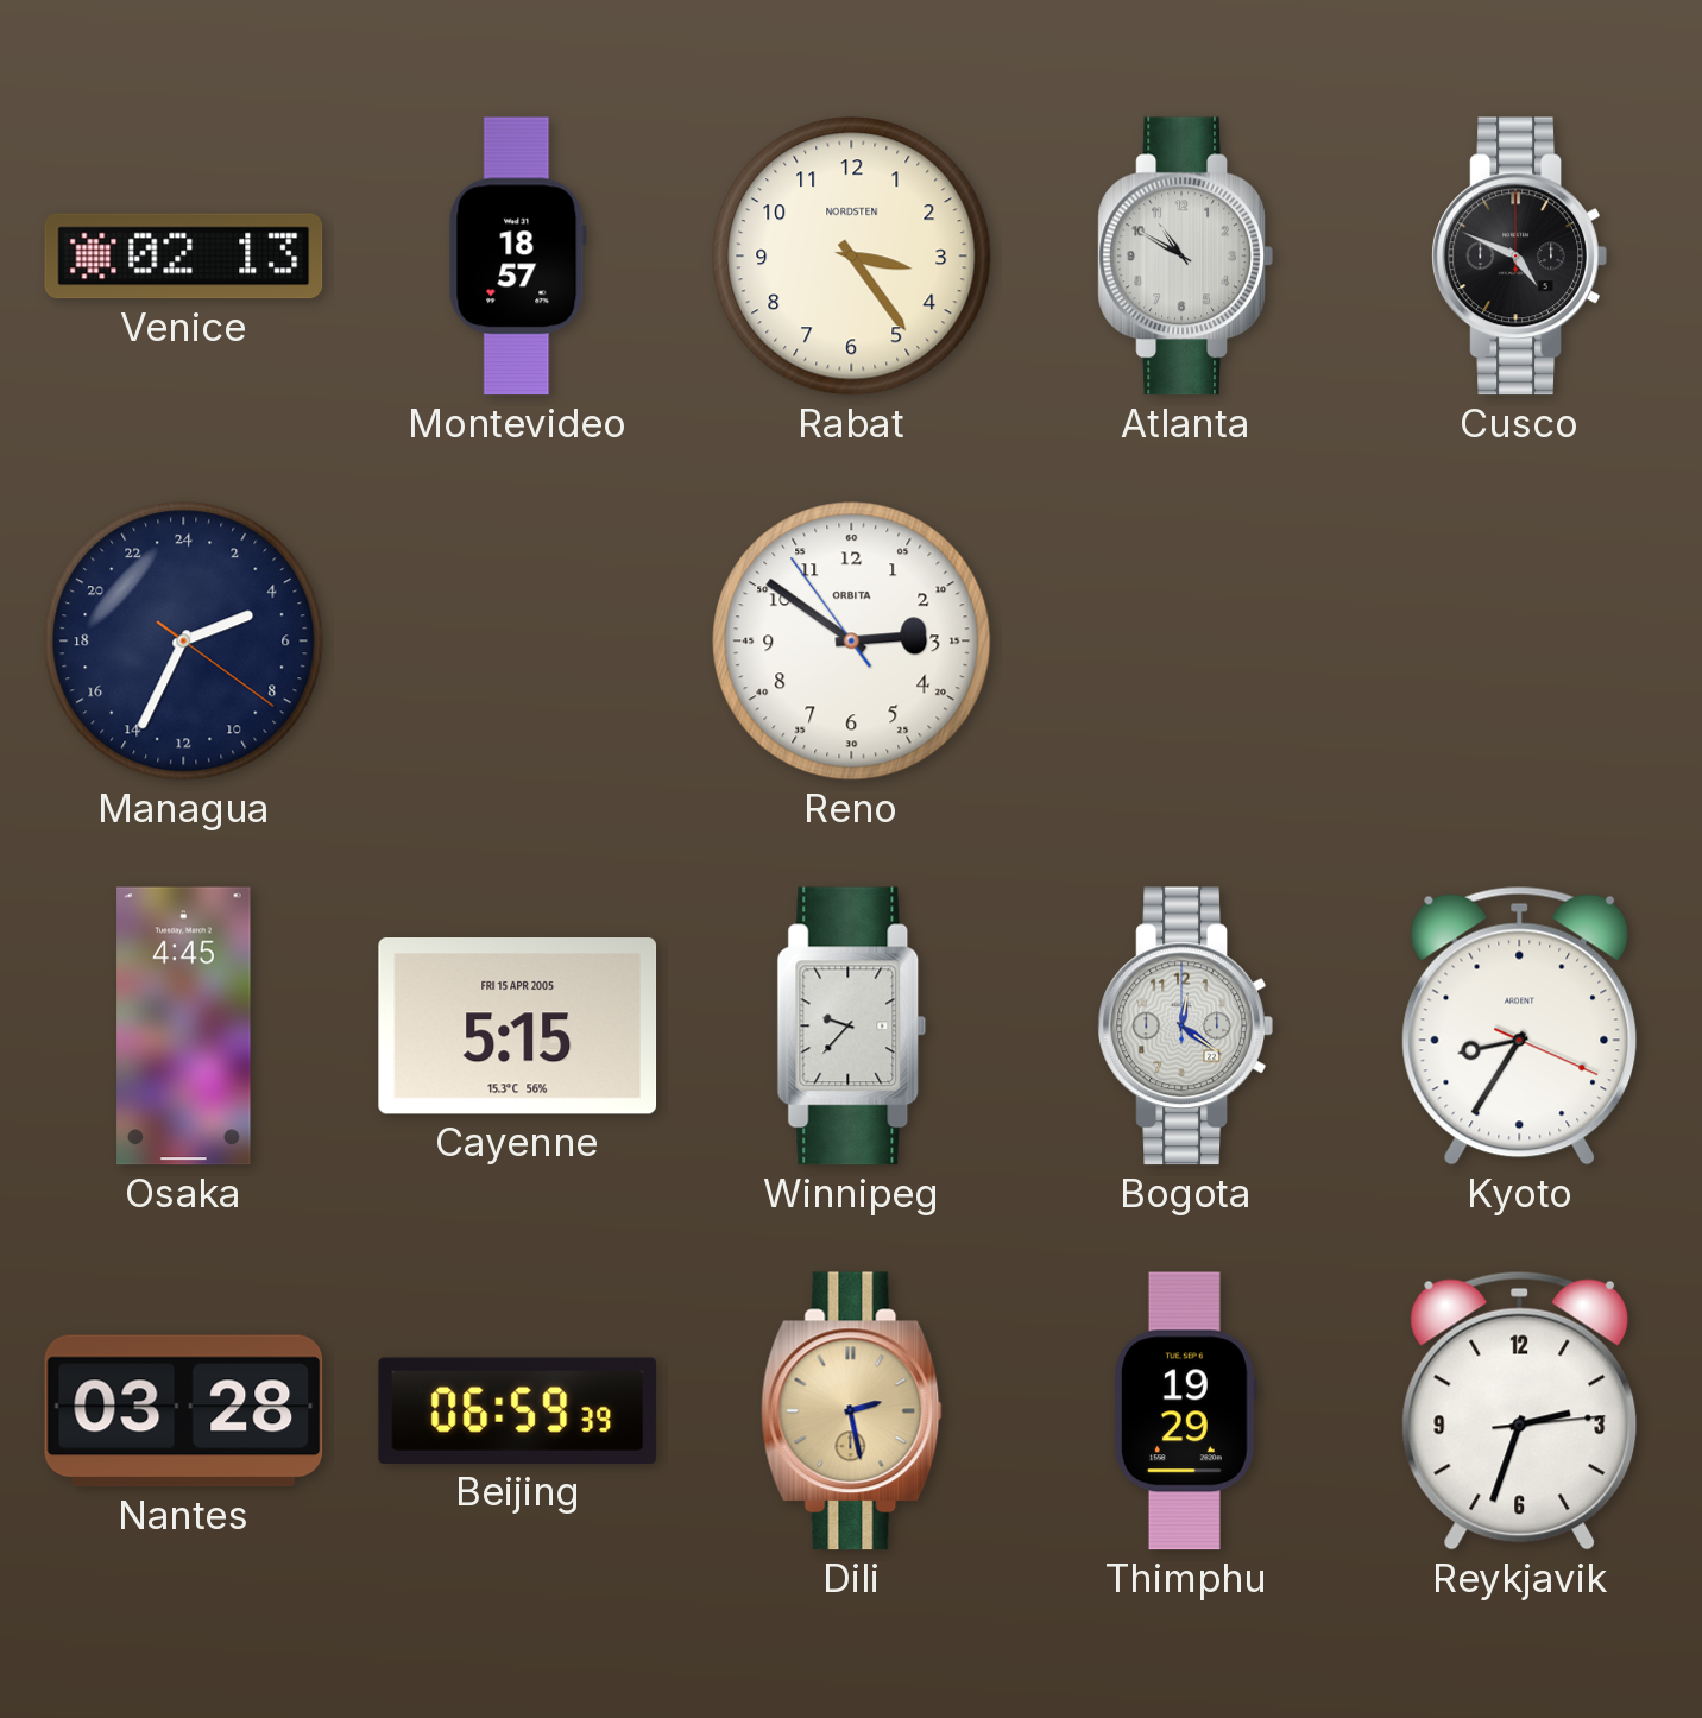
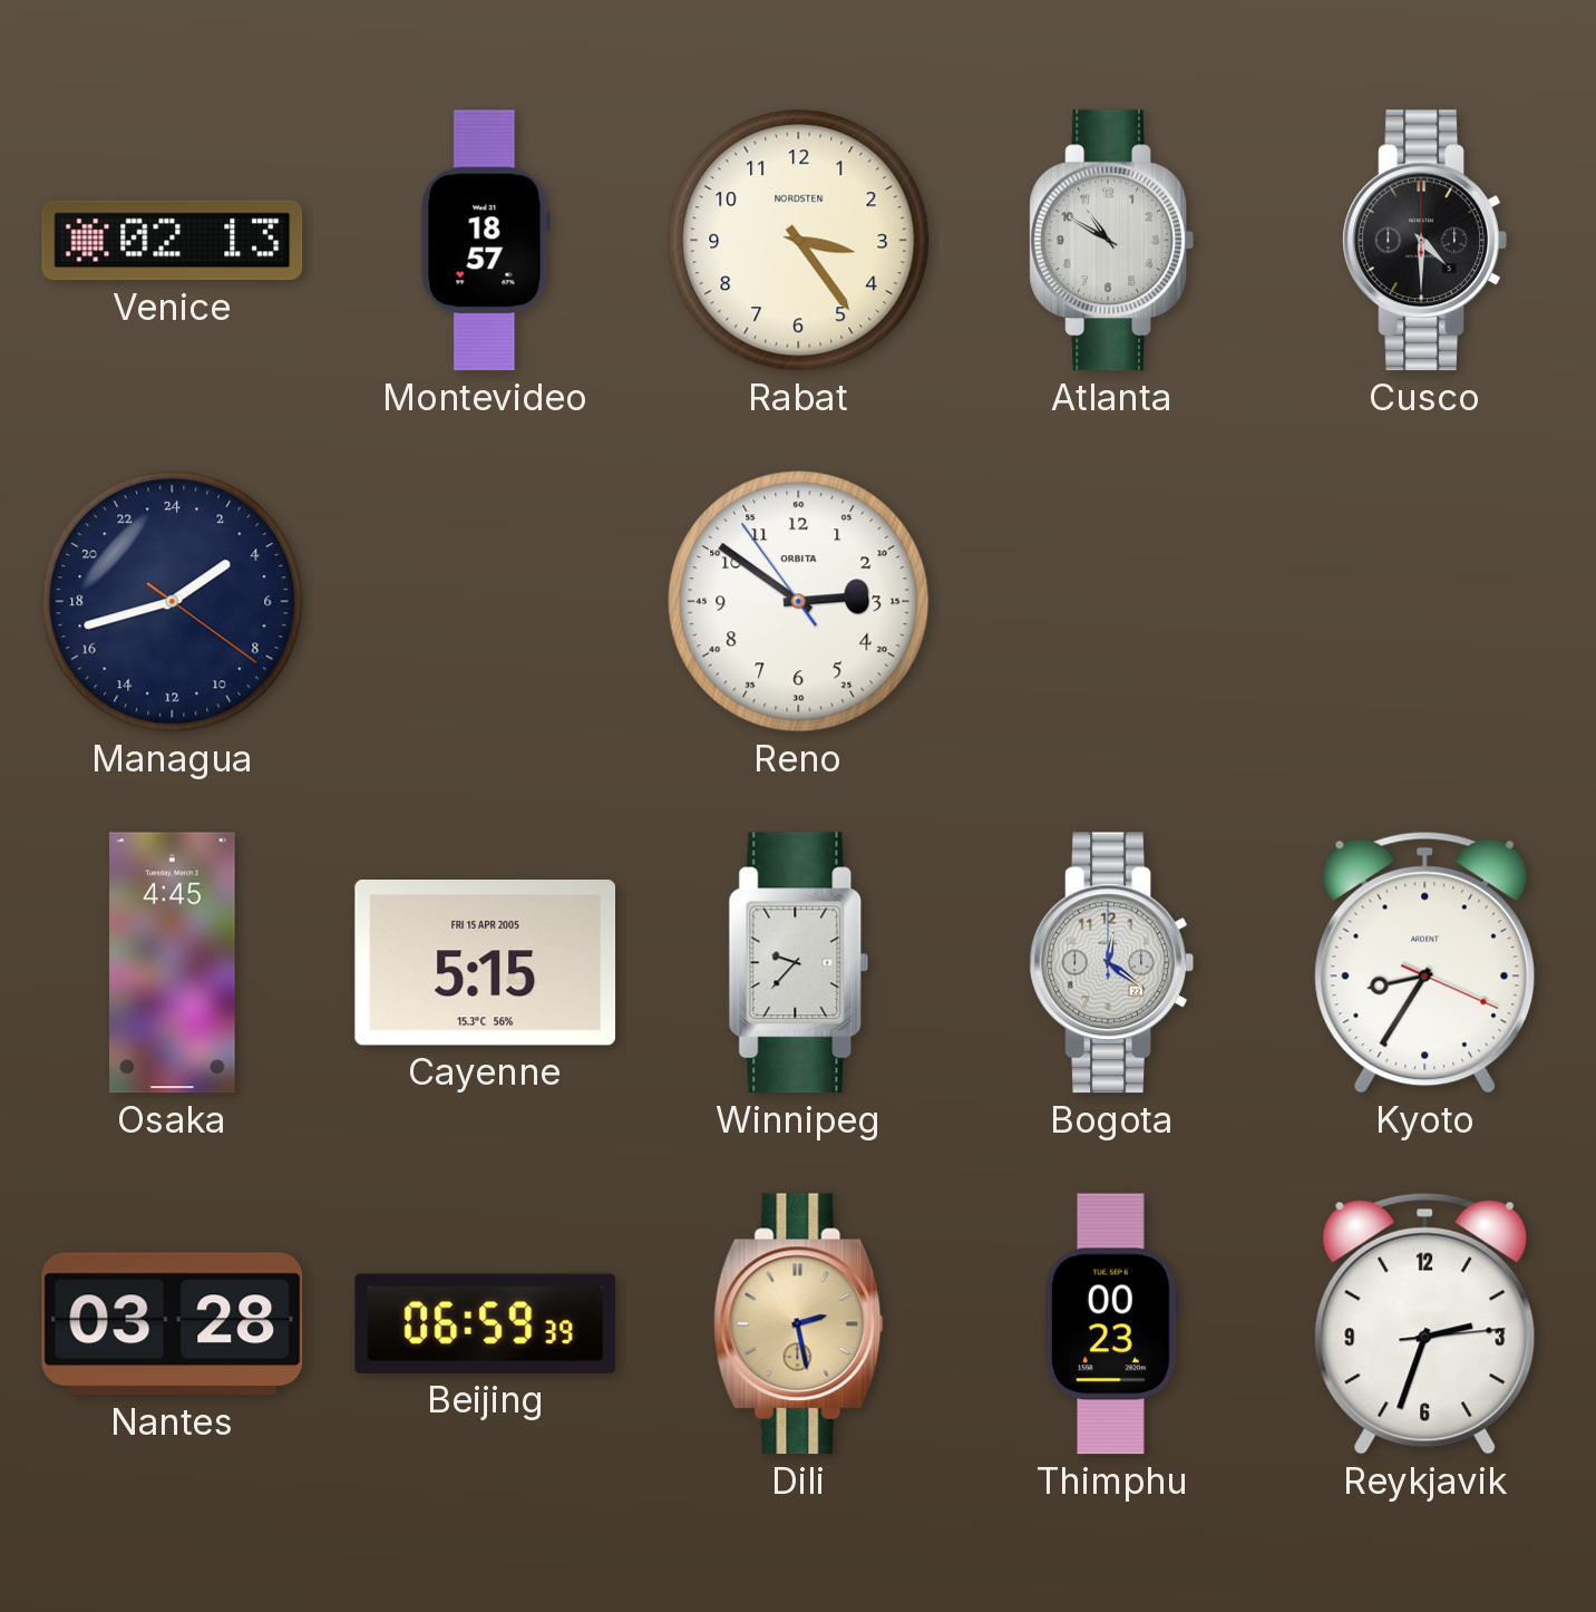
Cusco: 4:49 -> 4:30
Managua: 4:34 -> 3:42
Thimphu: 19:29 -> 00:23
